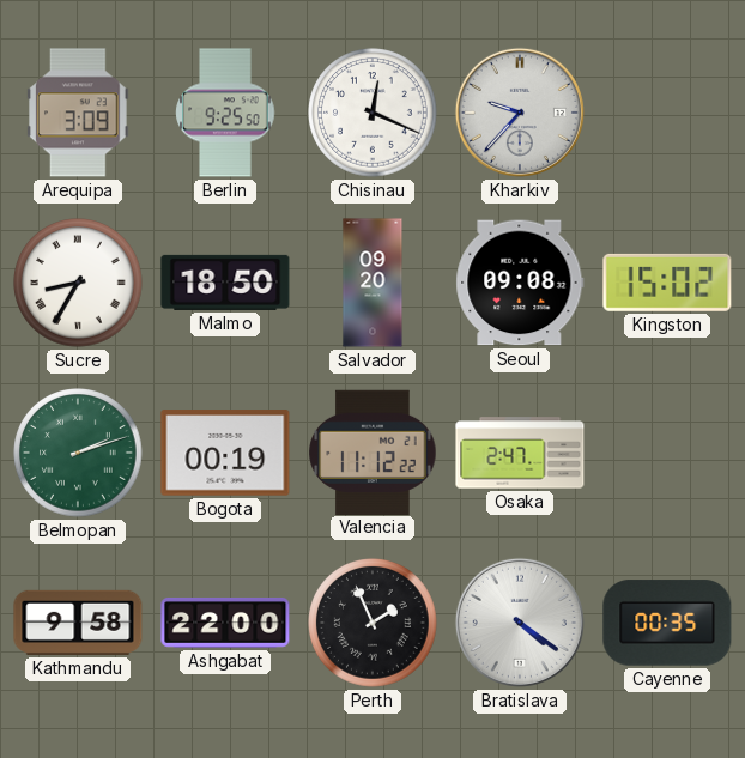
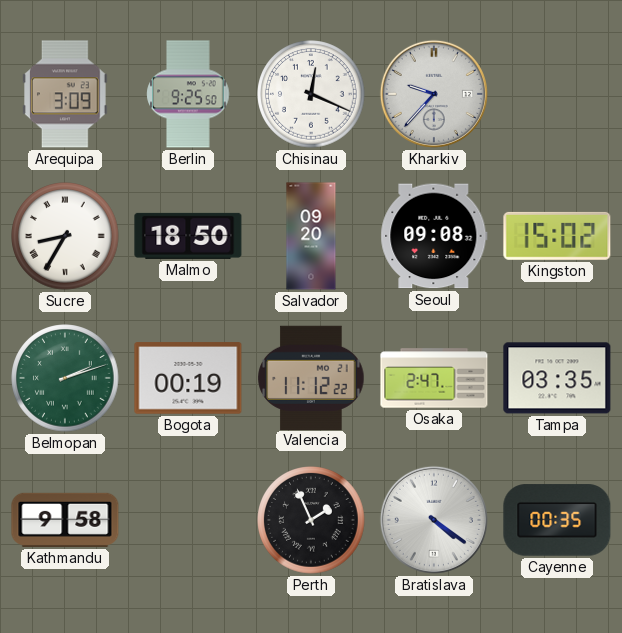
Tampa: none -> 03:35
Ashgabat: 22:00 -> none
